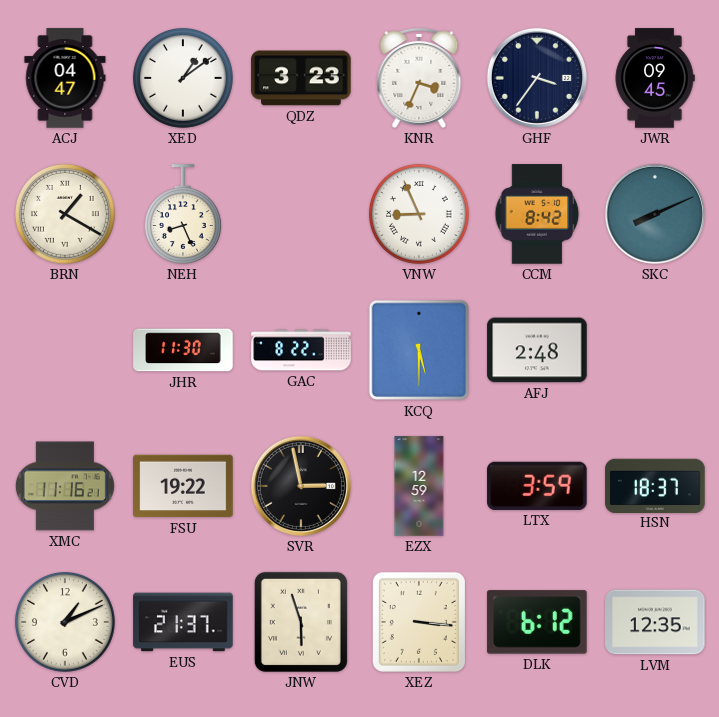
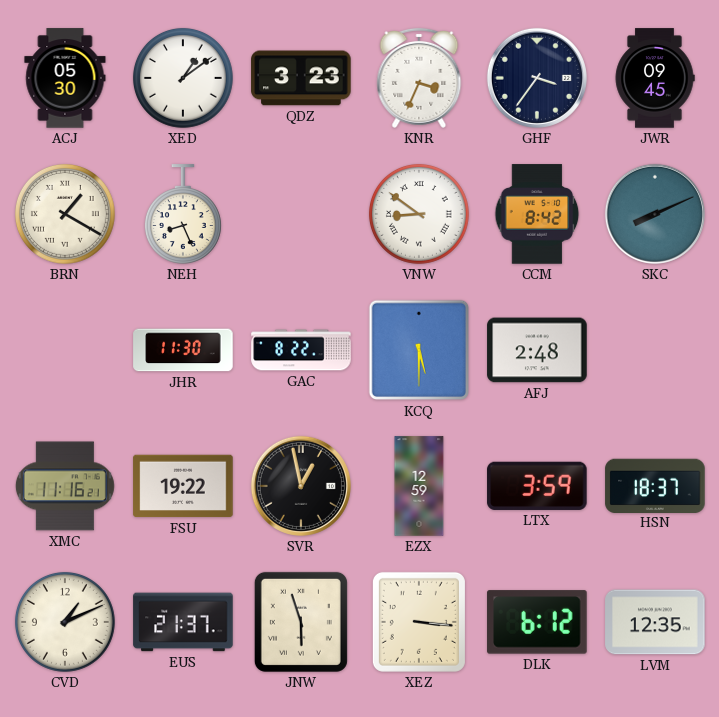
ACJ: 04:47 -> 05:30
VNW: 8:56 -> 8:51
SVR: 2:58 -> 12:58
